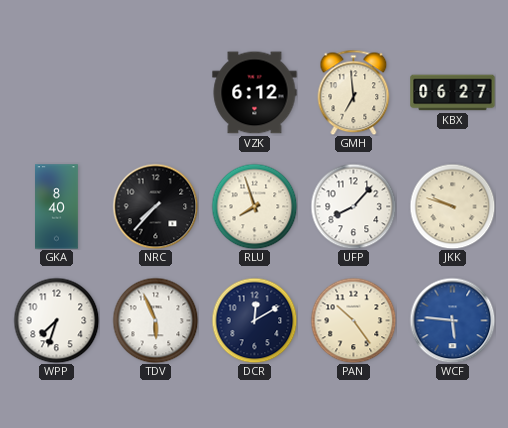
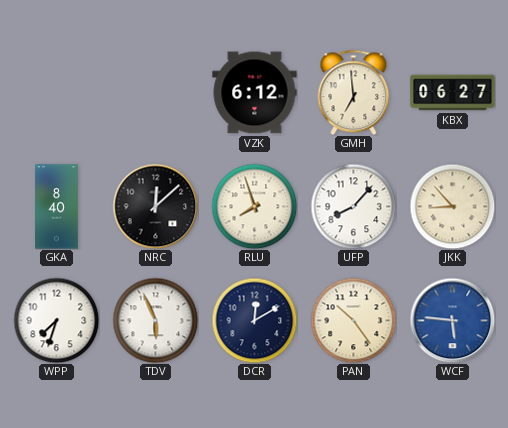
NRC: 7:37 -> 12:08
JKK: 9:48 -> 8:53
